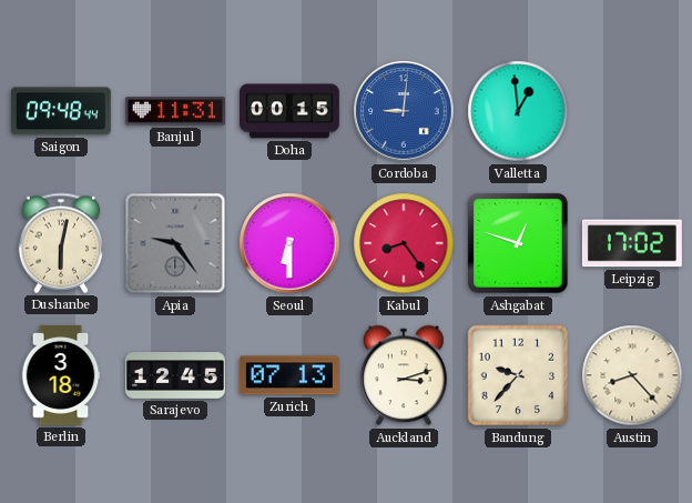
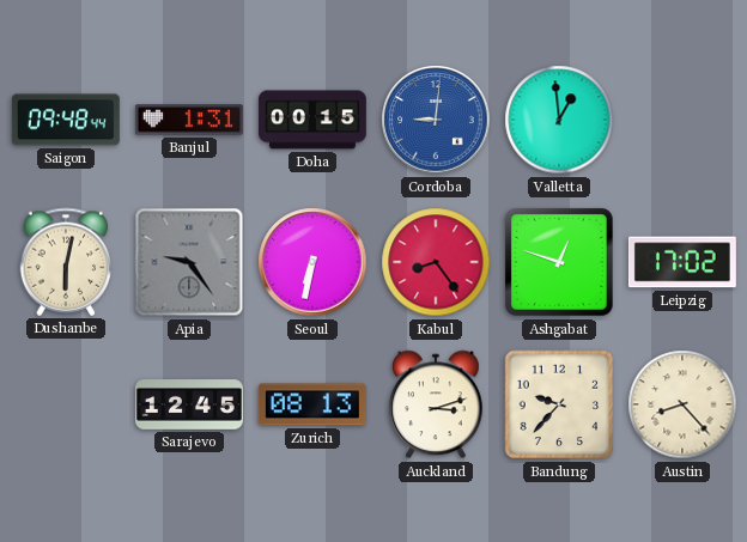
Banjul: 11:31 -> 1:31
Seoul: 6:30 -> 6:32
Berlin: 3:18 -> none
Zurich: 07:13 -> 08:13
